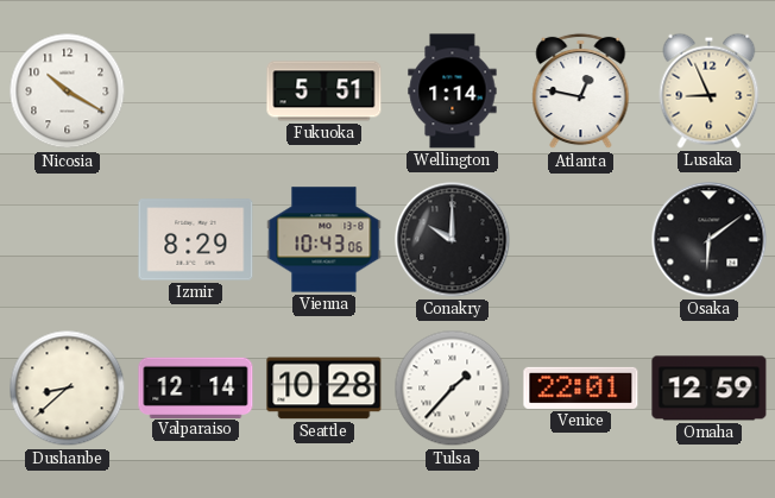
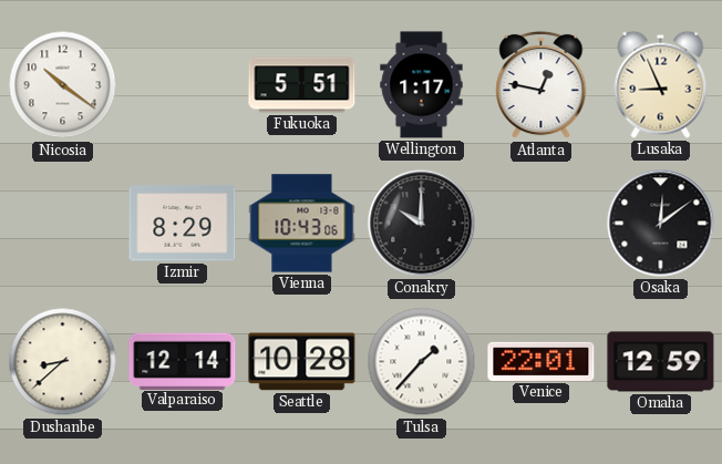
Nicosia: 10:20 -> 10:21
Wellington: 1:14 -> 1:17
Osaka: 6:09 -> 12:09
